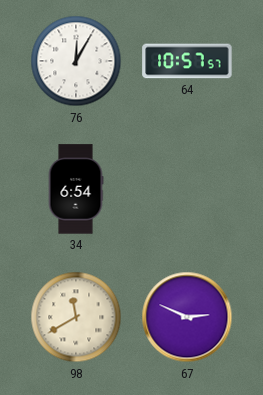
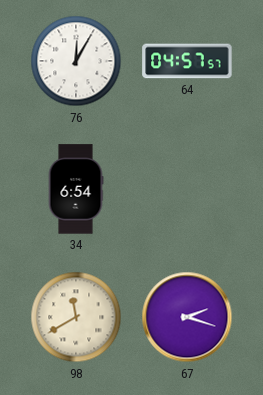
64: 10:57 -> 04:57
67: 2:49 -> 2:18
